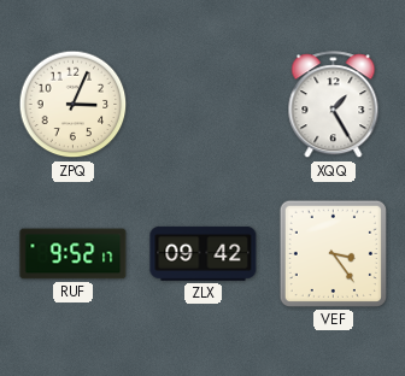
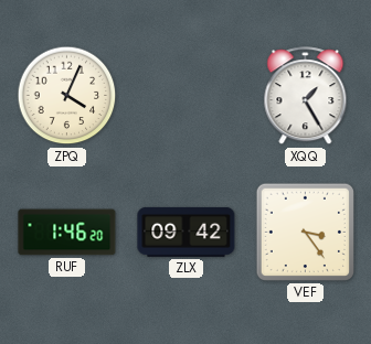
ZPQ: 3:04 -> 4:04
RUF: 9:52 -> 1:46
